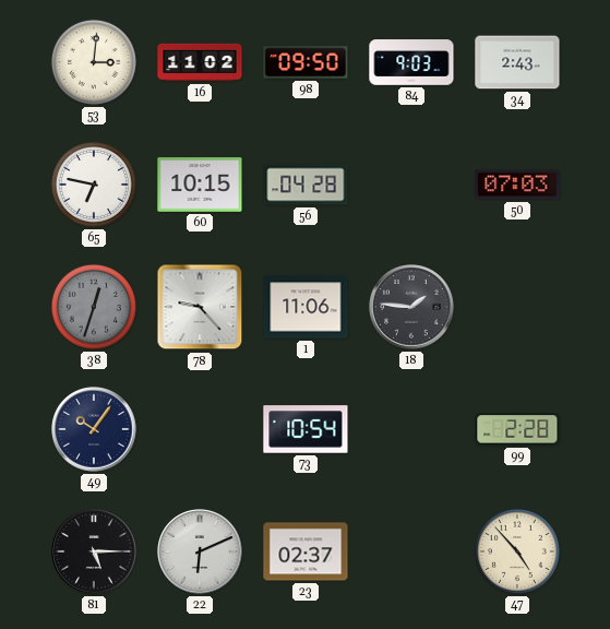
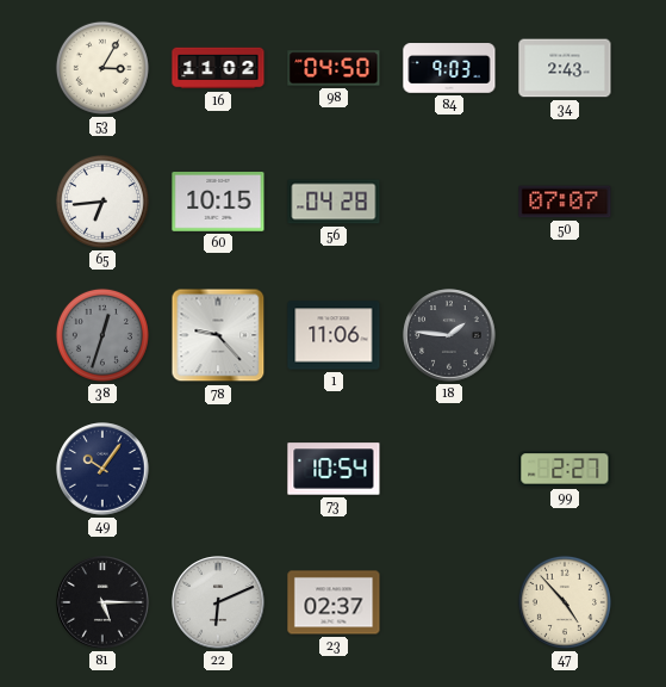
53: 3:01 -> 3:05
98: 09:50 -> 04:50
65: 6:47 -> 6:44
50: 07:03 -> 07:07
99: 2:28 -> 2:27
